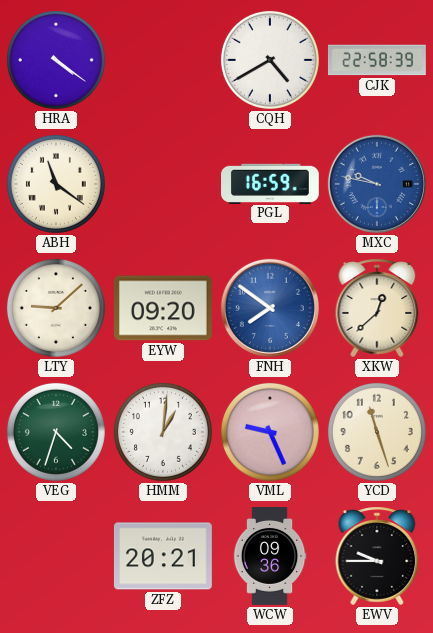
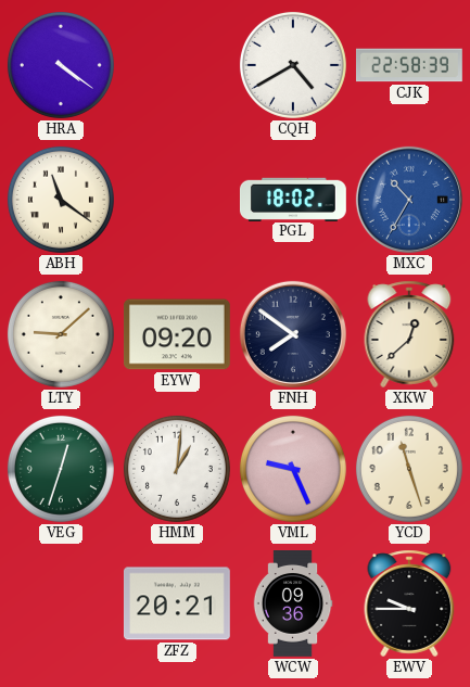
PGL: 16:59 -> 18:02
MXC: 9:47 -> 10:35
FNH dial: blue -> navy
VEG: 4:33 -> 12:33
